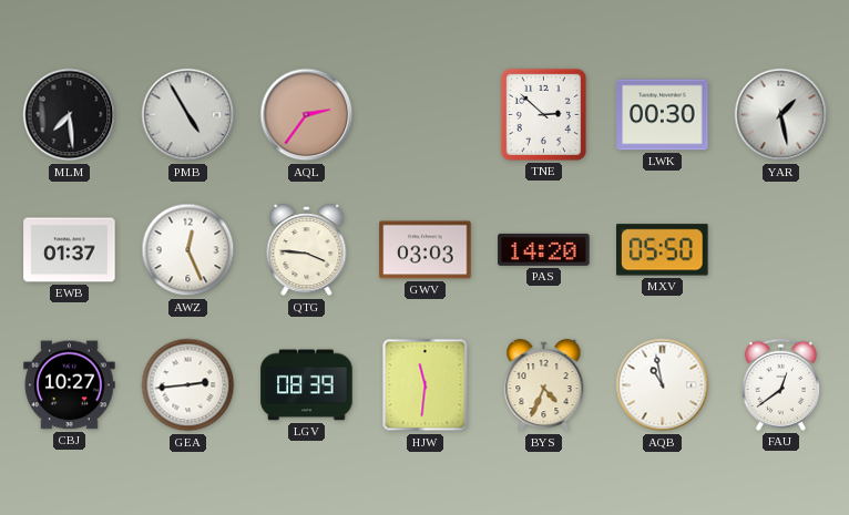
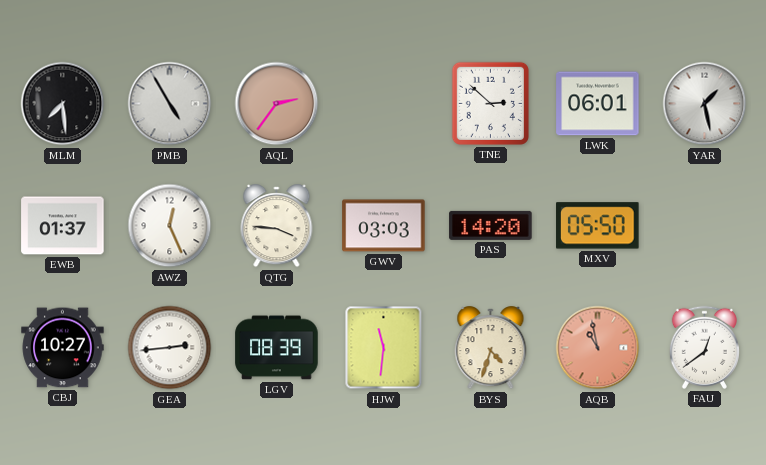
LWK: 00:30 -> 06:01
BYS: 4:34 -> 4:33
AQB dial: white -> salmon
